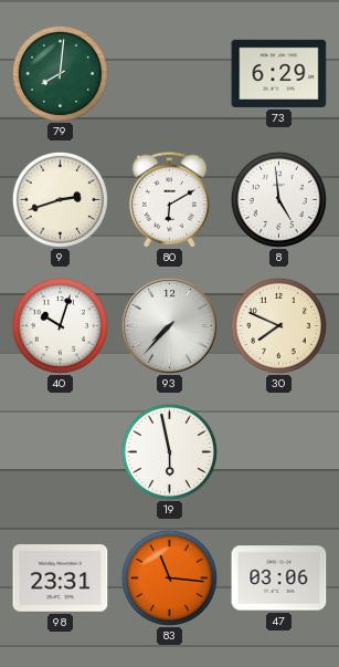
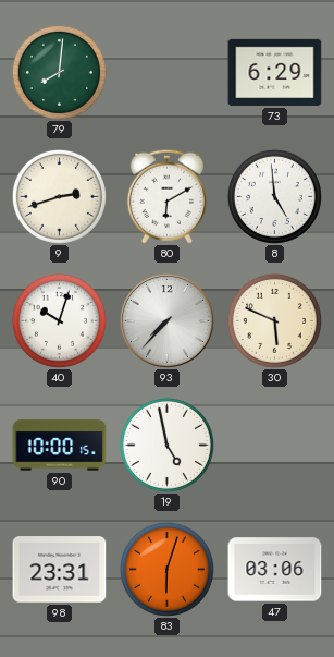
30: 7:49 -> 5:49
90: none -> 10:00
19: 5:58 -> 4:58
83: 11:16 -> 6:03
